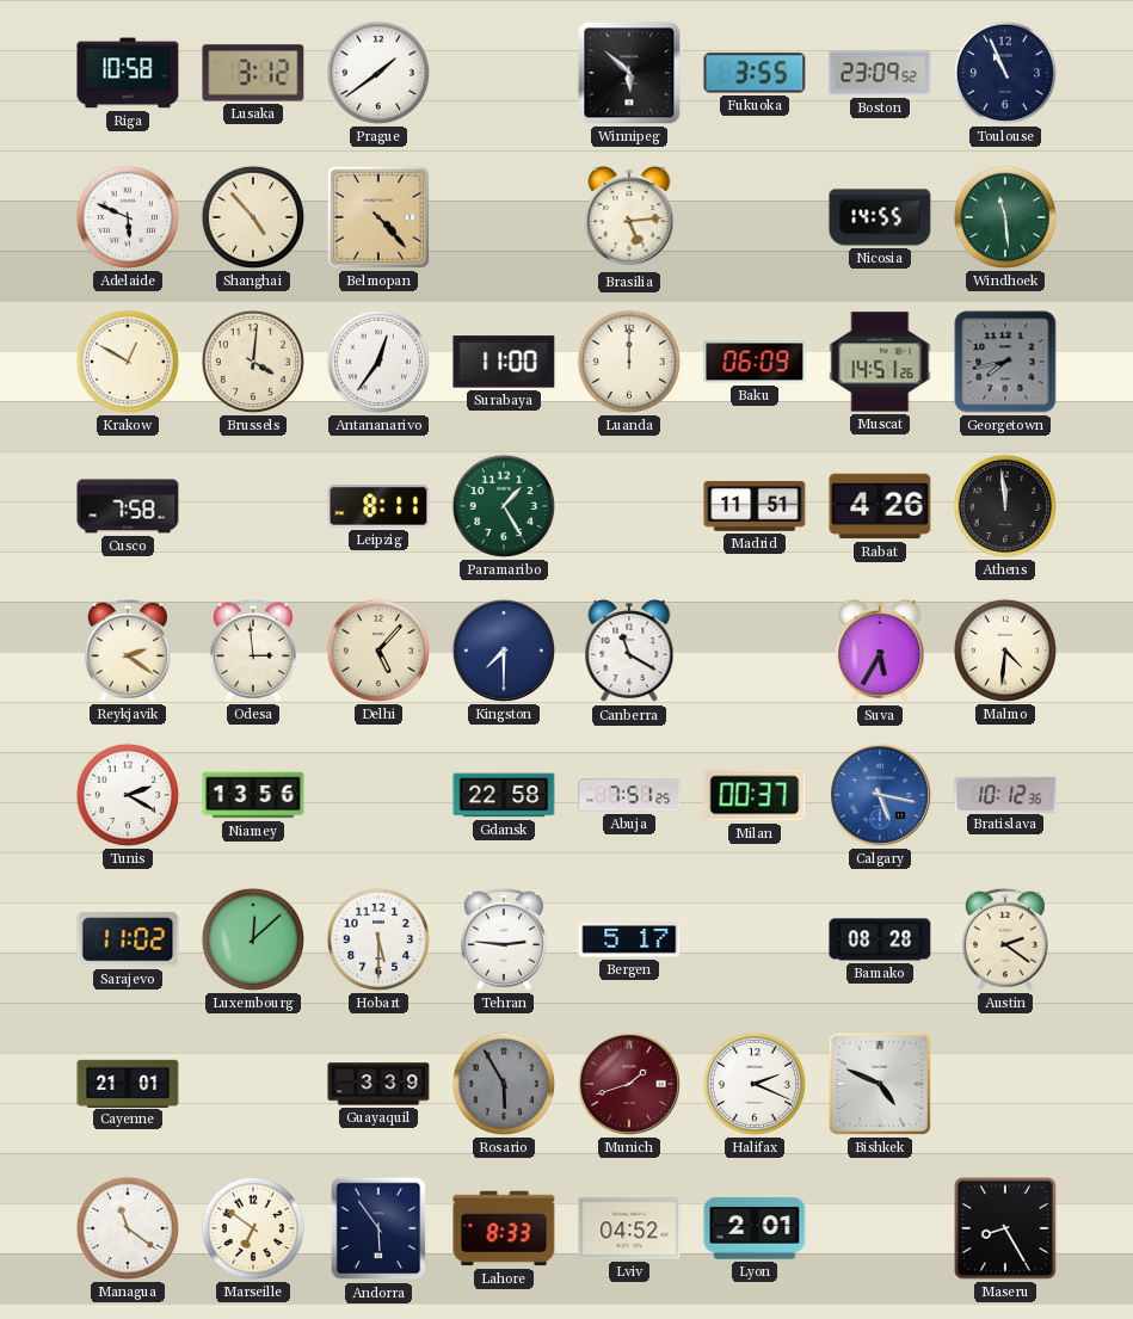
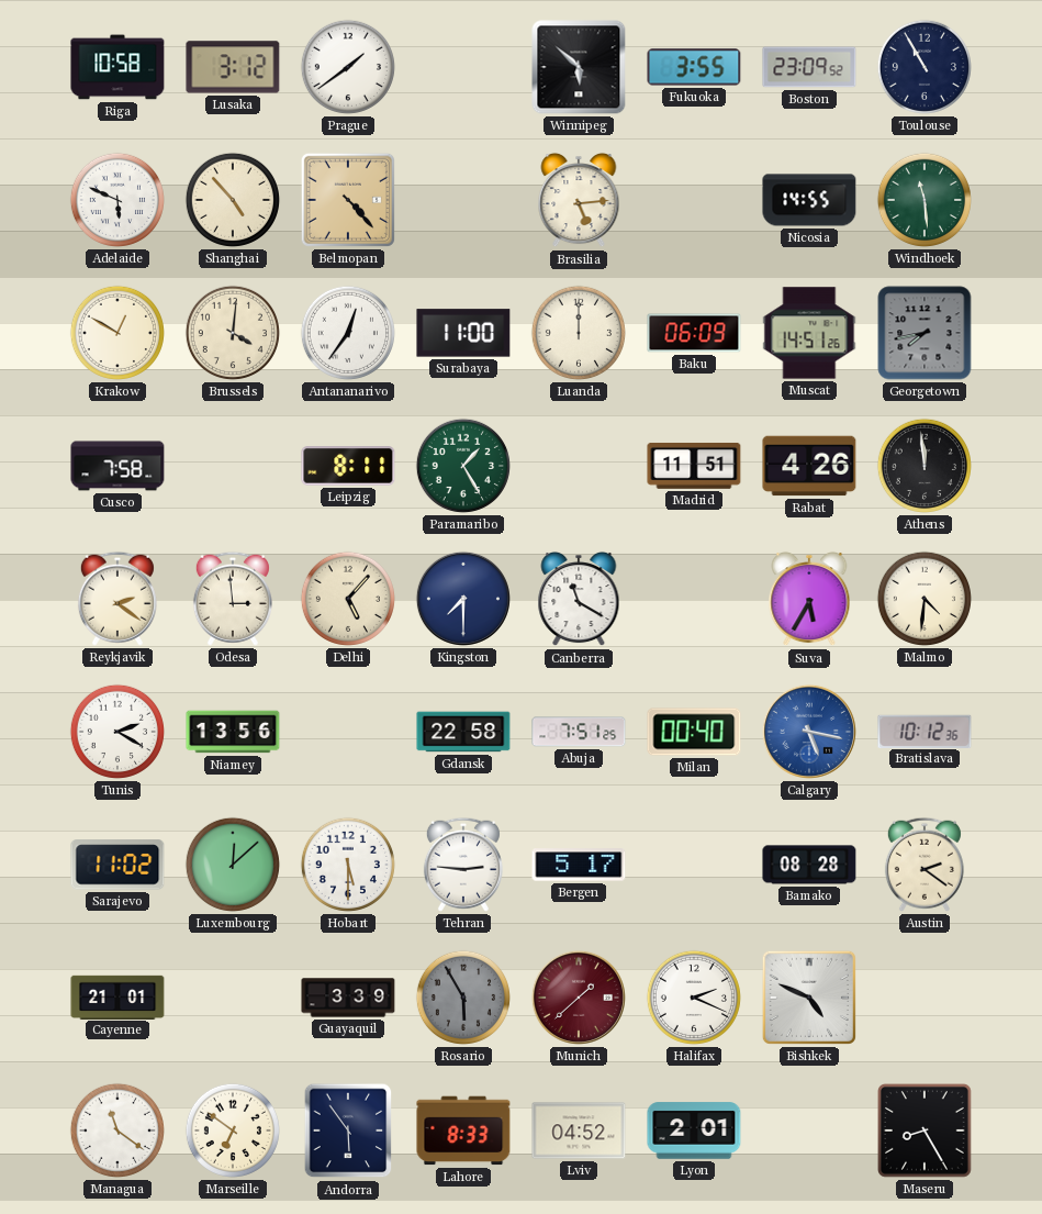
Toulouse: 10:56 -> 10:55
Milan: 00:37 -> 00:40
Munich: 1:42 -> 1:38
